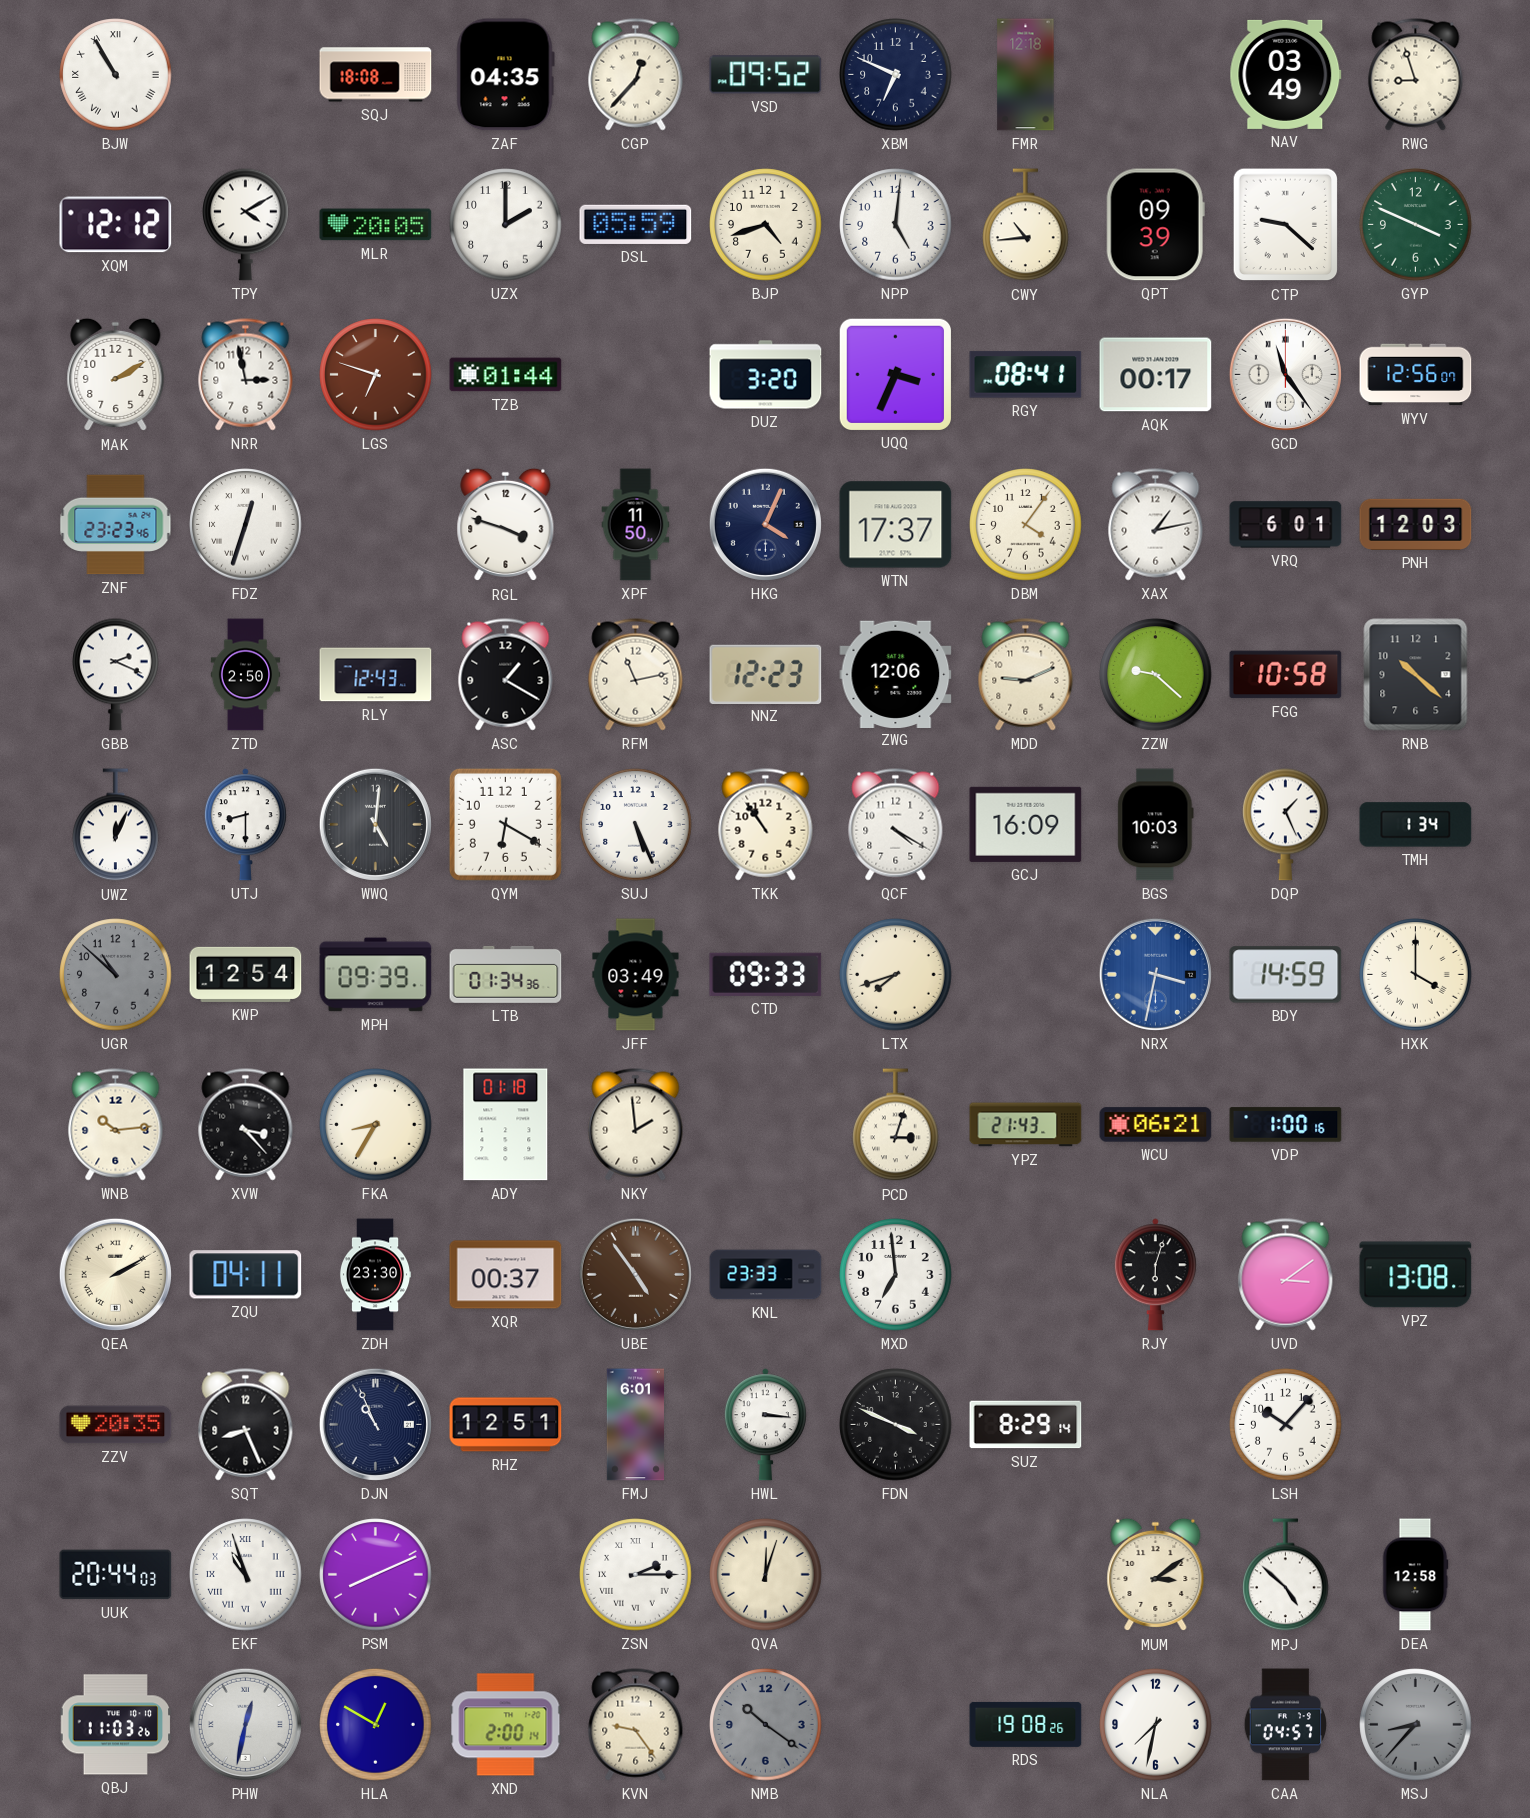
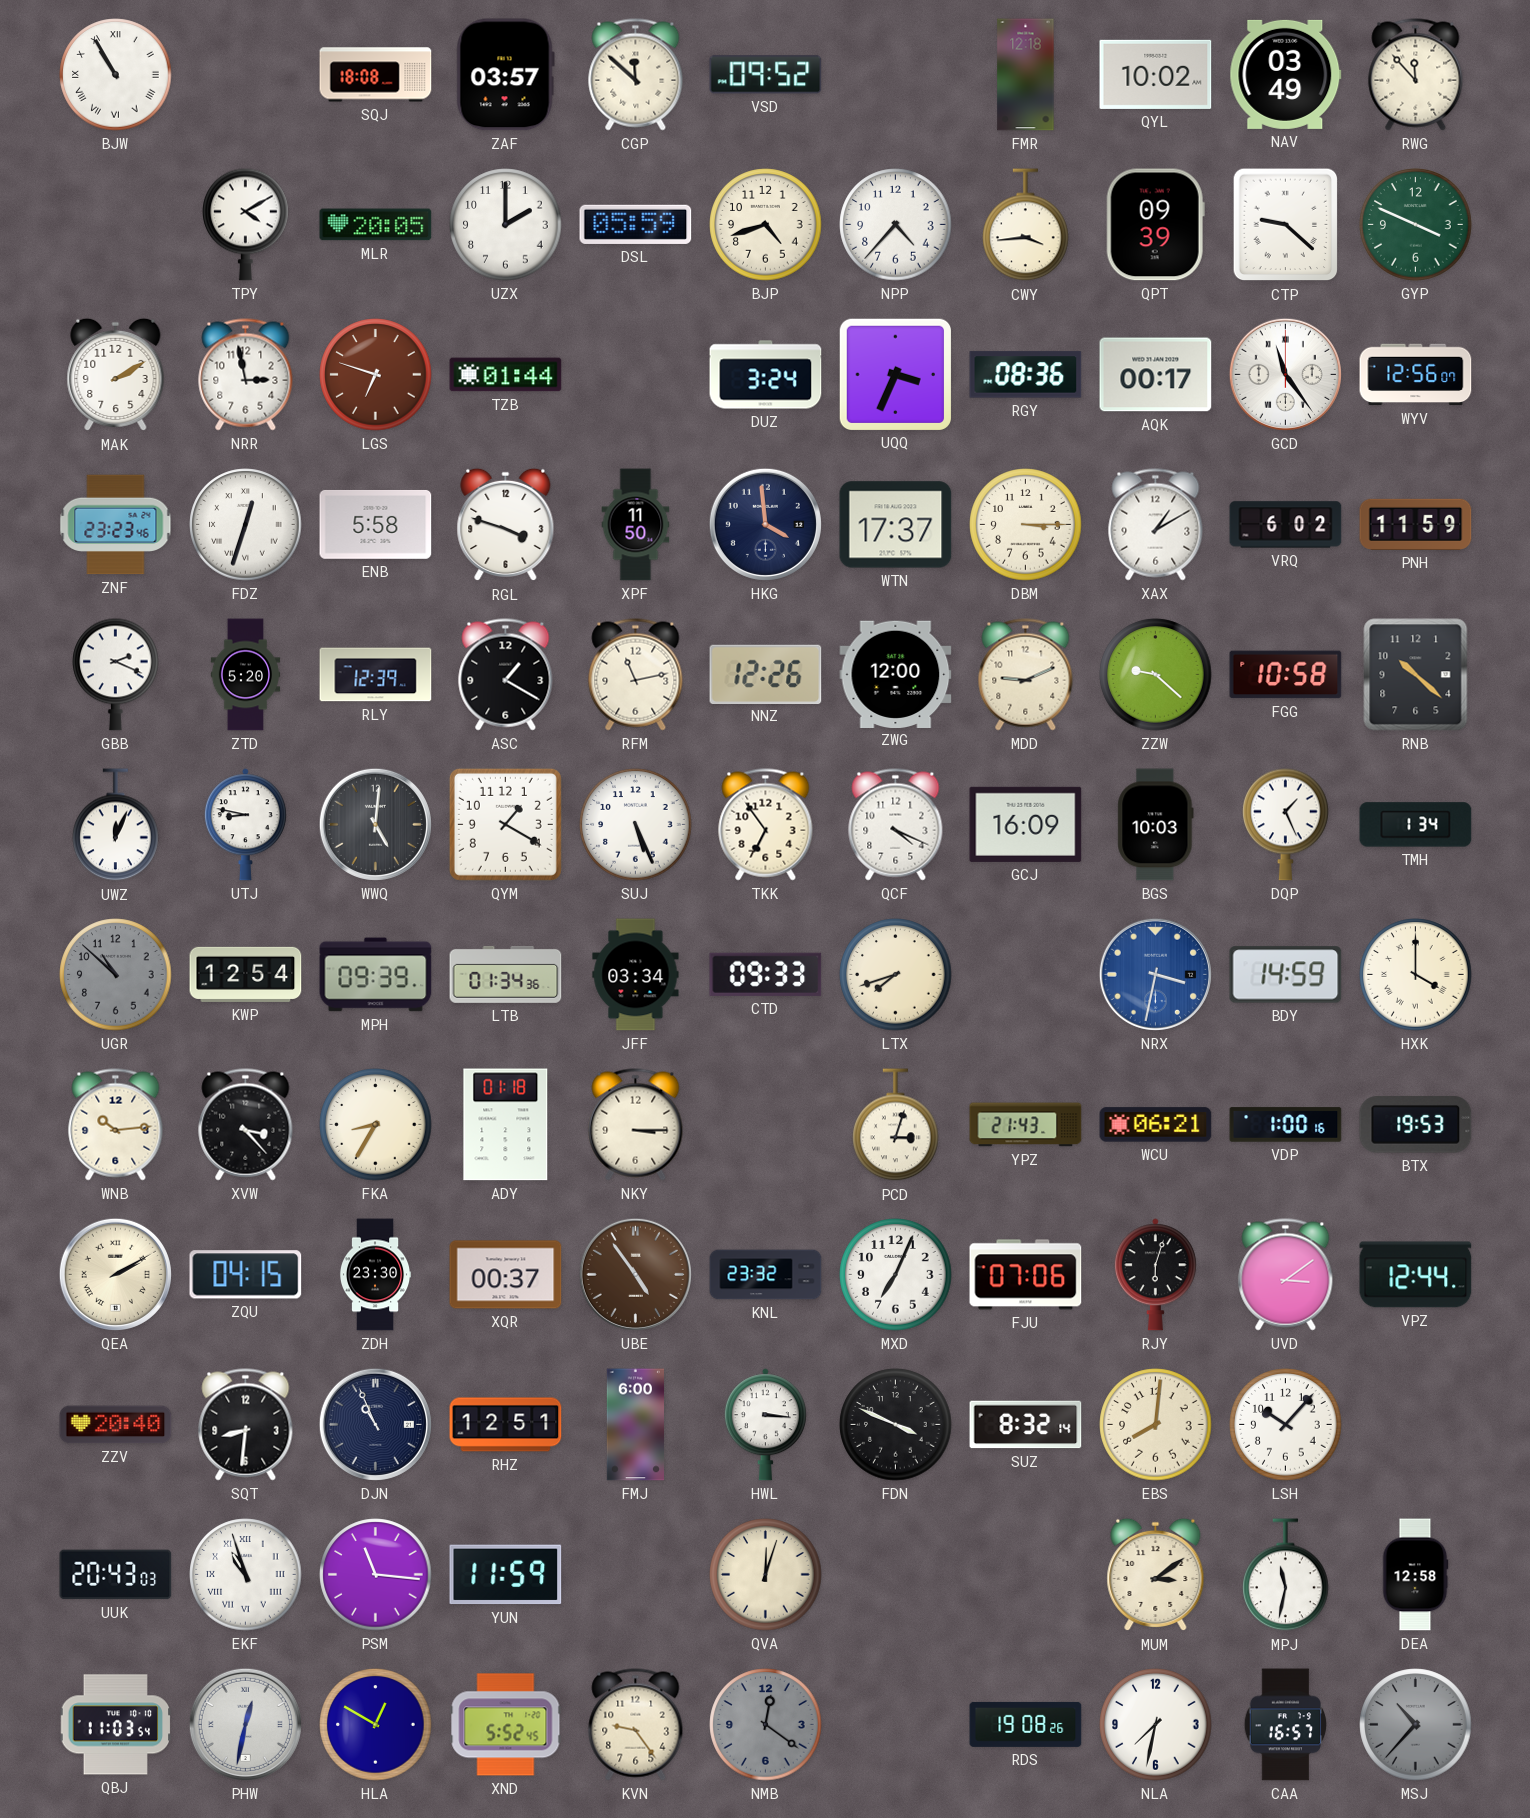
ZAF: 04:35 -> 03:57
CGP: 12:37 -> 11:52
XBM: 6:49 -> none
QYL: none -> 10:02
RWG: 8:57 -> 11:53
XQM: 12:12 -> none
NPP: 5:01 -> 4:37
CWY: 10:44 -> 3:44
DUZ: 3:20 -> 3:24
RGY: 08:41 -> 08:36
ENB: none -> 5:58
HKG: 4:04 -> 3:59
DBM: 4:06 -> 3:15
XAX: 1:13 -> 1:10
VRQ: 6:01 -> 6:02
PNH: 12:03 -> 11:59
ZTD: 2:50 -> 5:20
RLY: 12:43 -> 12:39
NNZ: 12:23 -> 12:26
ZWG: 12:06 -> 12:00
UTJ: 8:30 -> 8:47
QYM: 6:20 -> 1:20
TKK: 10:54 -> 6:54
QCF: 4:20 -> 4:19
JFF: 03:49 -> 03:34
NKY: 1:59 -> 3:15
BTX: none -> 19:53
ZQU: 04:11 -> 04:15
KNL: 23:33 -> 23:32
MXD: 6:59 -> 7:04
FJU: none -> 07:06
VPZ: 13:08 -> 12:44
ZZV: 20:35 -> 20:40
SQT: 8:26 -> 8:31
FMJ: 6:01 -> 6:00
SUZ: 8:29 -> 8:32
EBS: none -> 8:01
UUK: 20:44 -> 20:43
PSM: 8:11 -> 11:16
YUN: none -> 11:59
ZSN: 2:15 -> none
MPJ: 4:52 -> 11:32
QBJ: 11:03:26 -> 11:03:54
XND: 2:00 -> 5:52
NMB: 10:21 -> 12:21
CAA: 04:57 -> 16:57
MSJ: 8:37 -> 10:37
